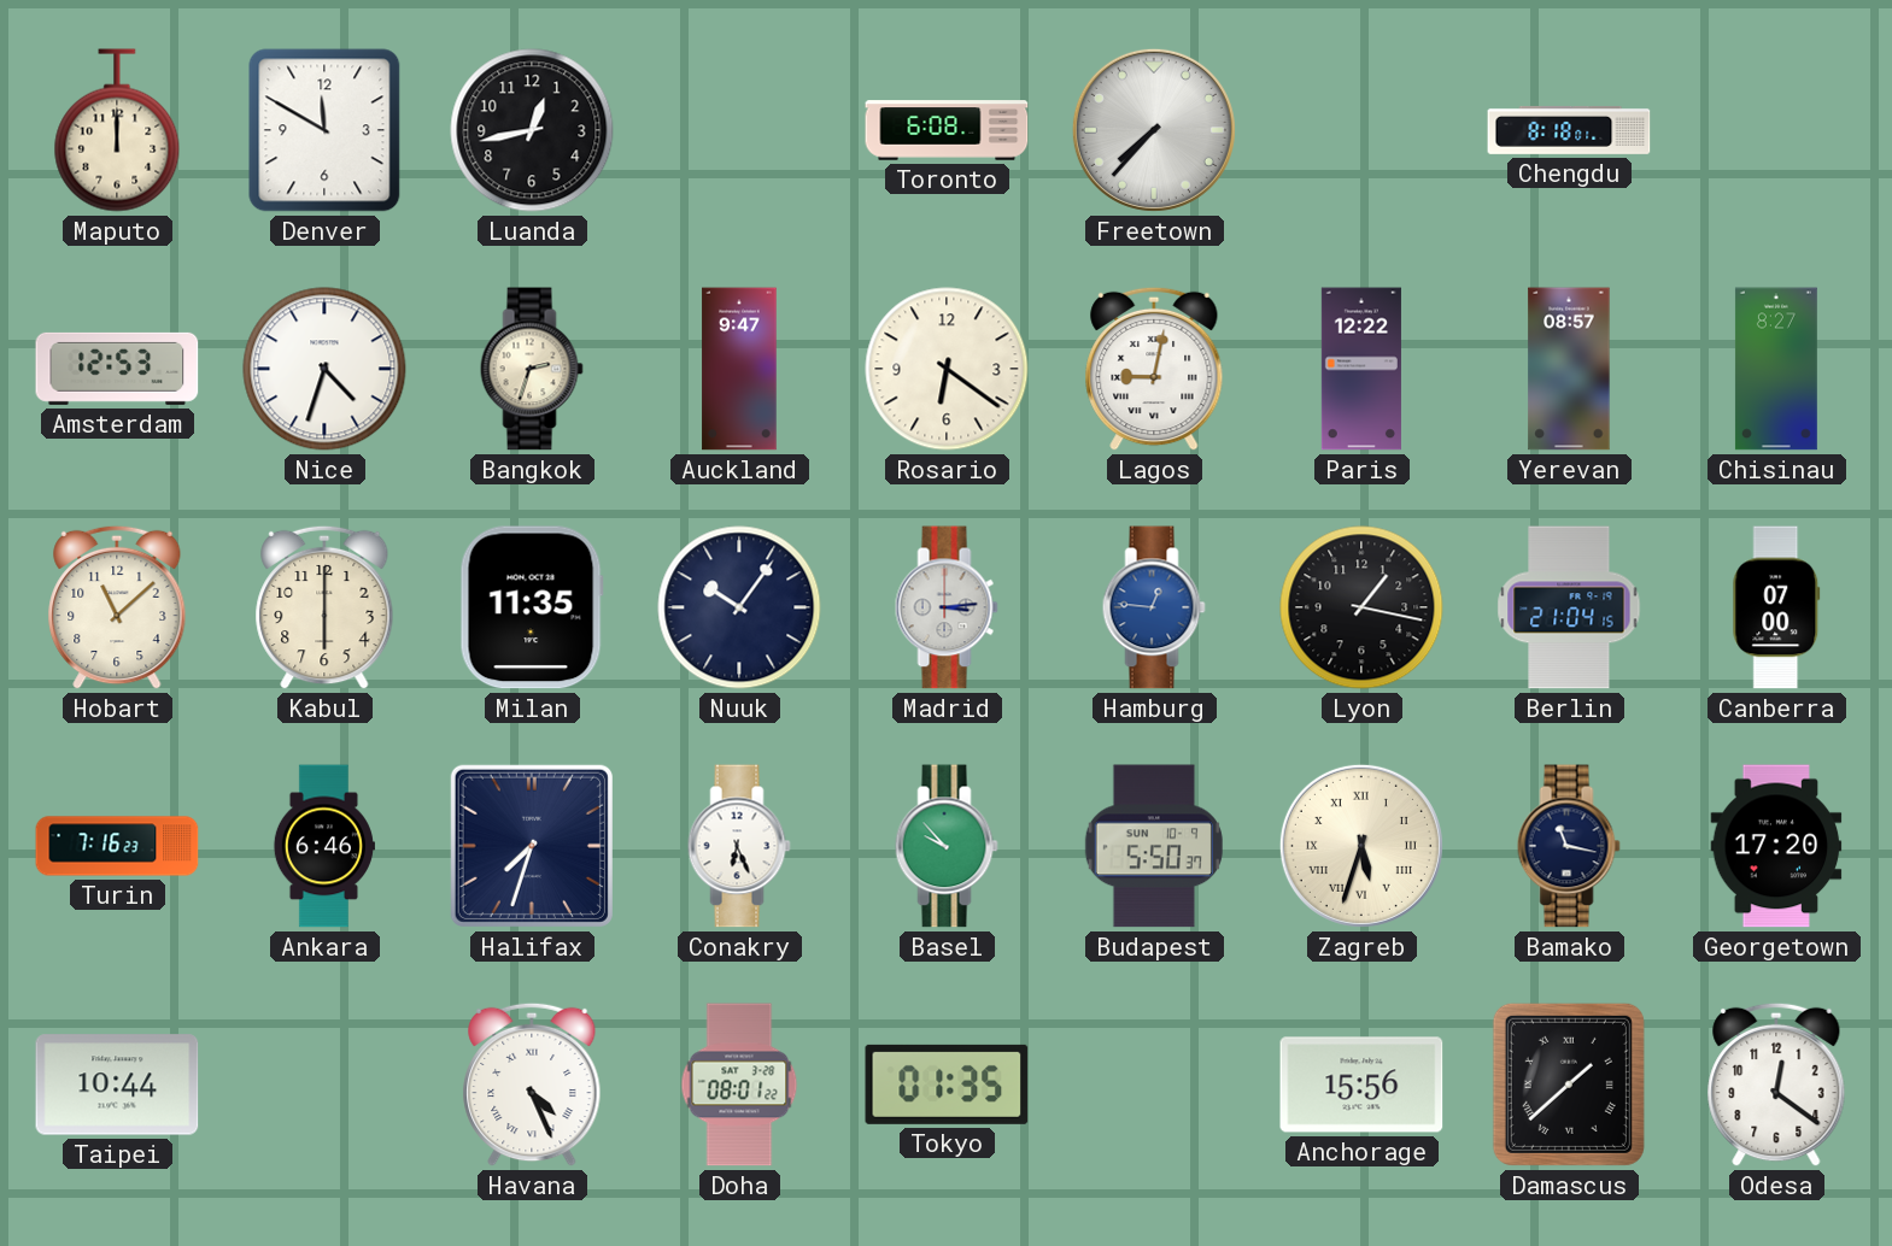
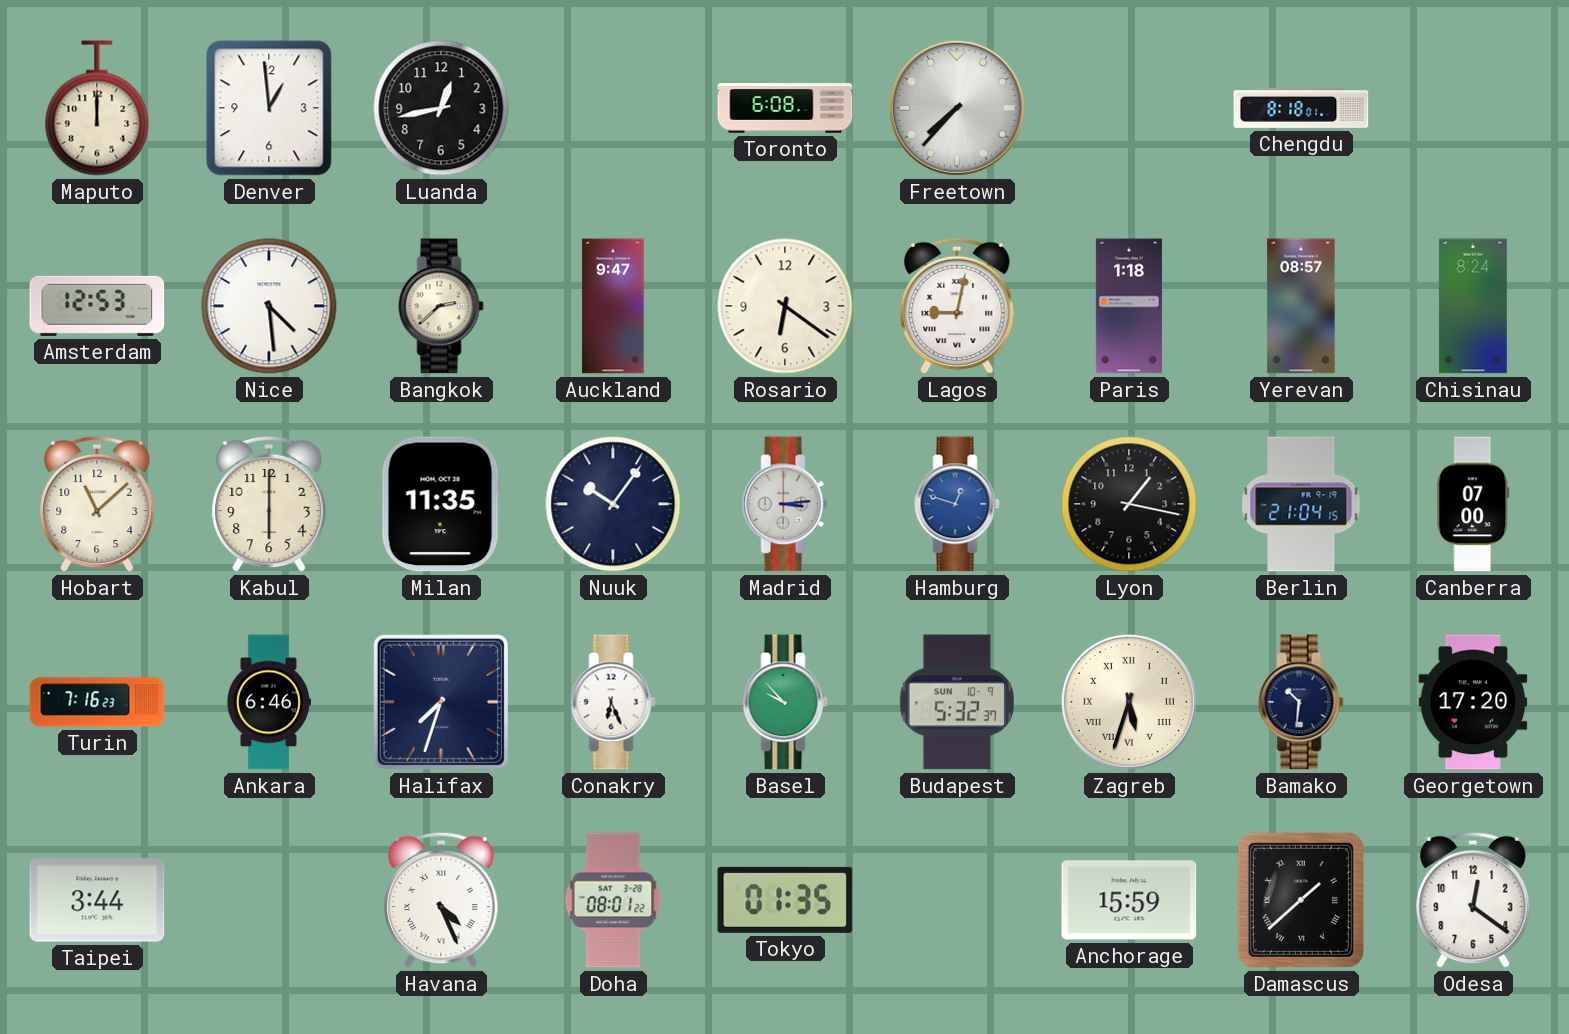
Denver: 11:50 -> 12:59
Nice: 4:33 -> 4:29
Bangkok: 2:33 -> 2:38
Paris: 12:22 -> 1:18
Chisinau: 8:27 -> 8:24
Hamburg: 12:46 -> 12:48
Budapest: 5:50 -> 5:32
Bamako: 11:17 -> 10:31
Taipei: 10:44 -> 3:44
Anchorage: 15:56 -> 15:59
